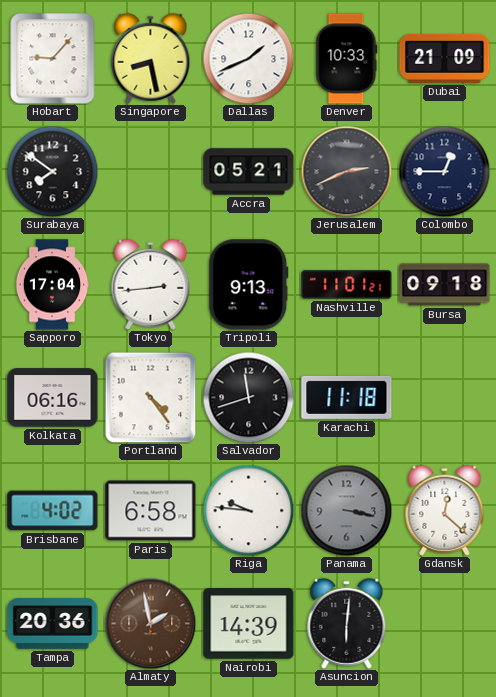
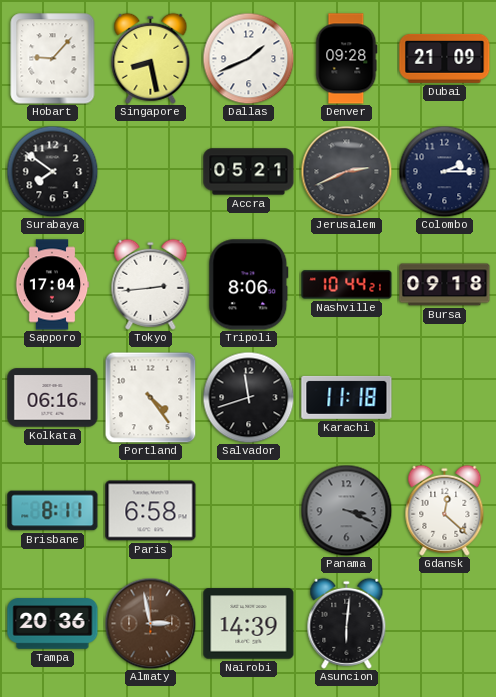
Denver: 10:33 -> 09:28
Colombo: 12:45 -> 2:15
Tripoli: 9:13 -> 8:06
Nashville: 11:01 -> 10:44
Brisbane: 4:02 -> 8:11
Riga: 9:46 -> none
Panama: 3:17 -> 3:19
Almaty: 1:58 -> 2:58
